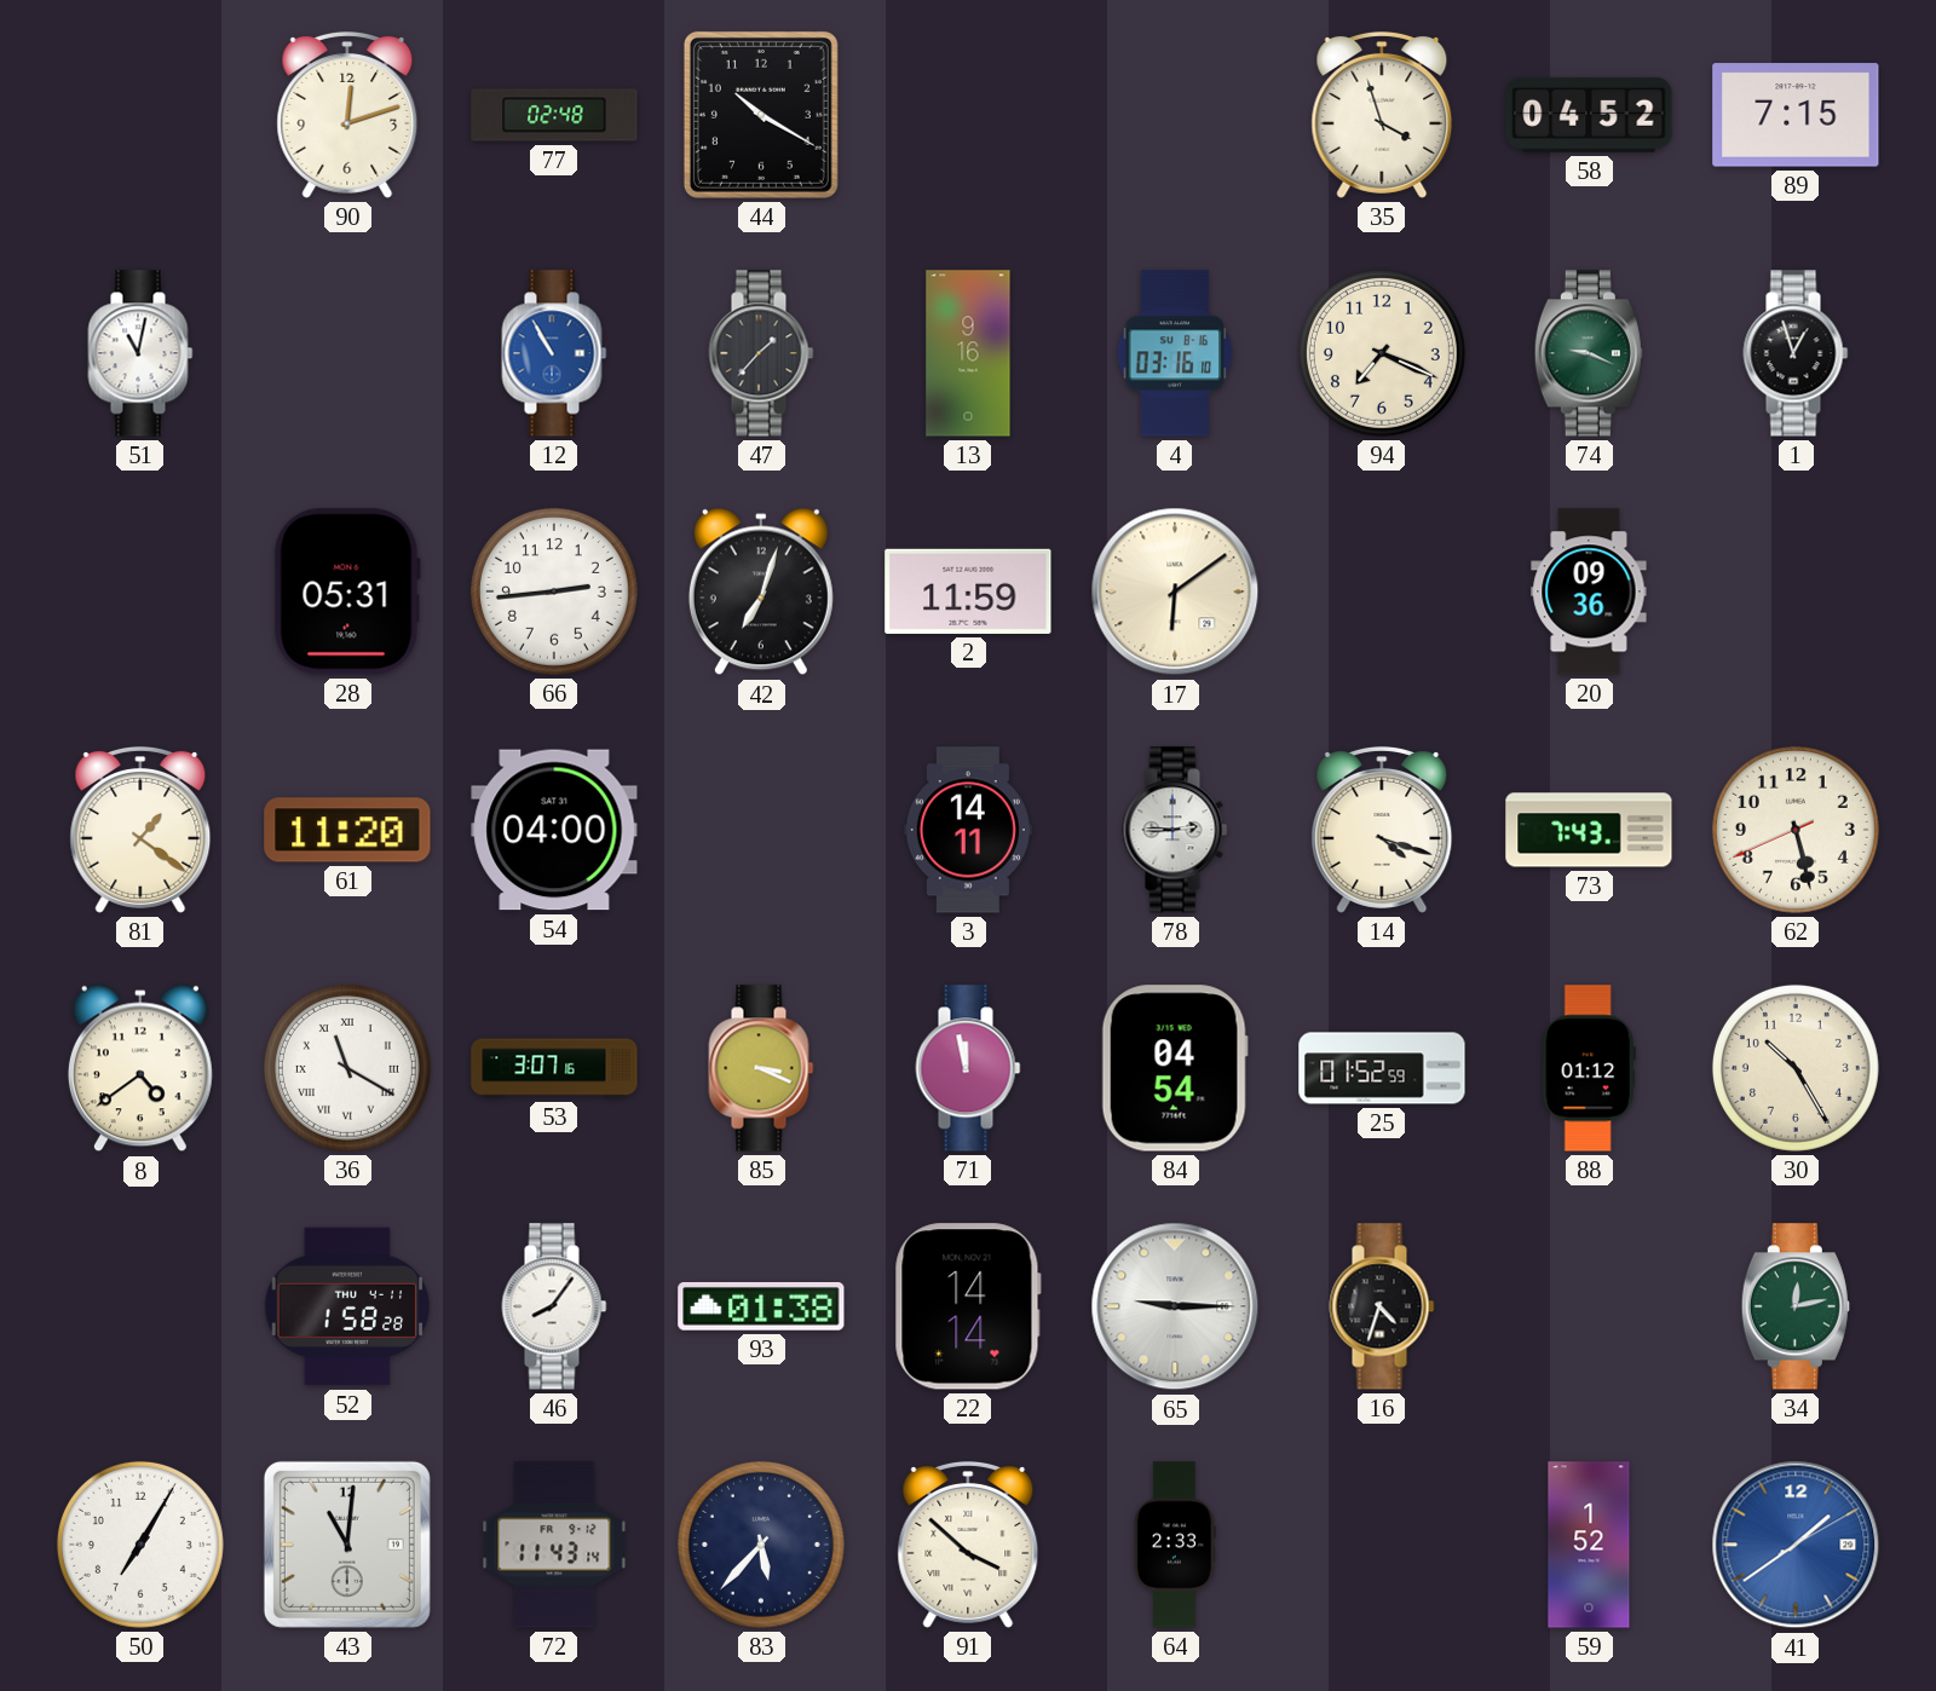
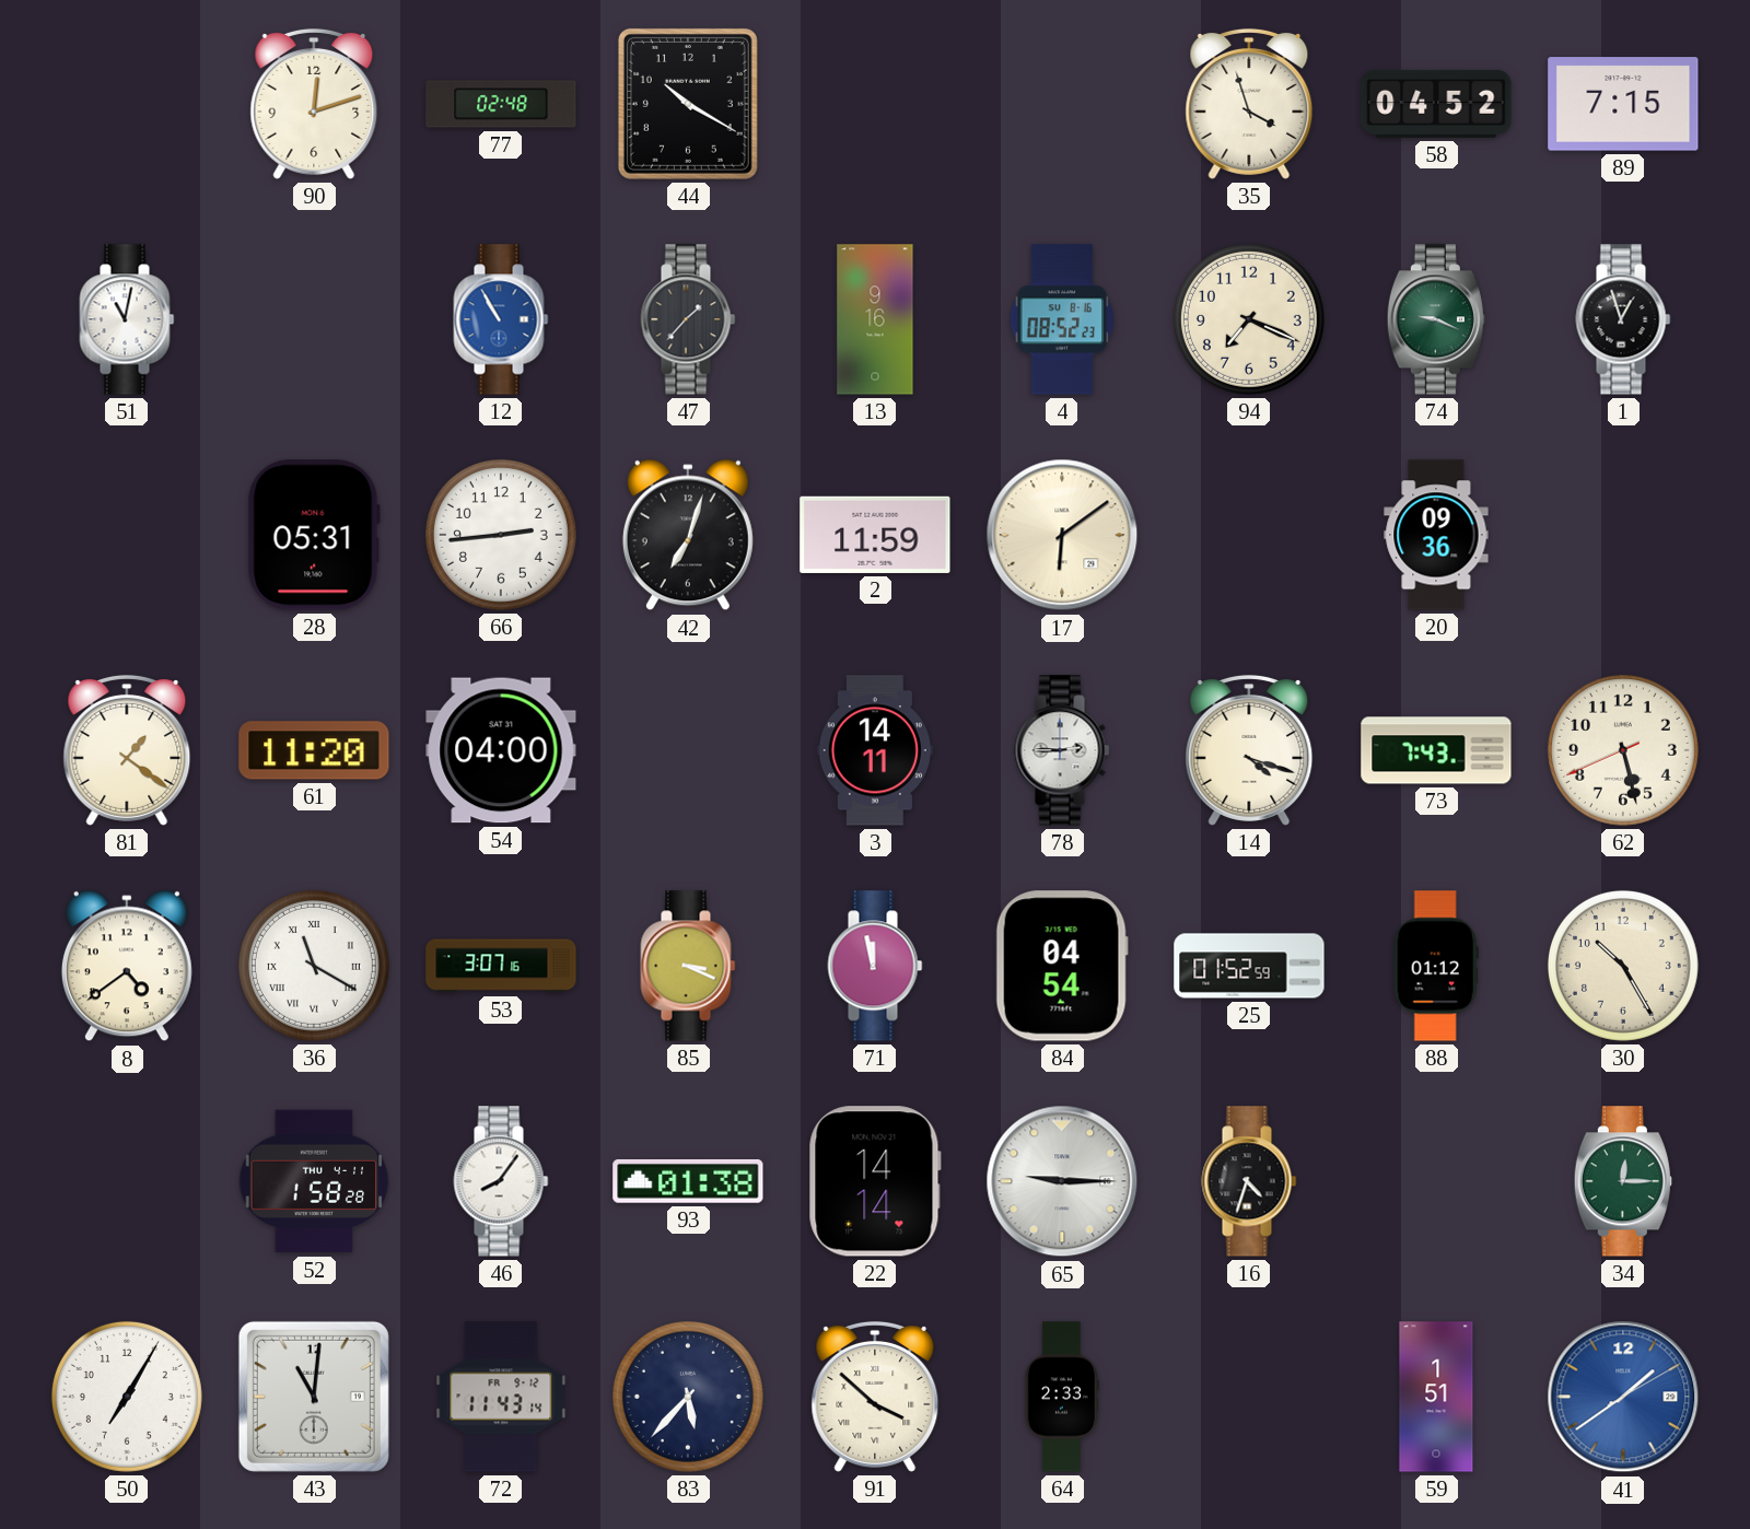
4: 03:16 -> 08:52
34: 12:13 -> 12:15
59: 1:52 -> 1:51
